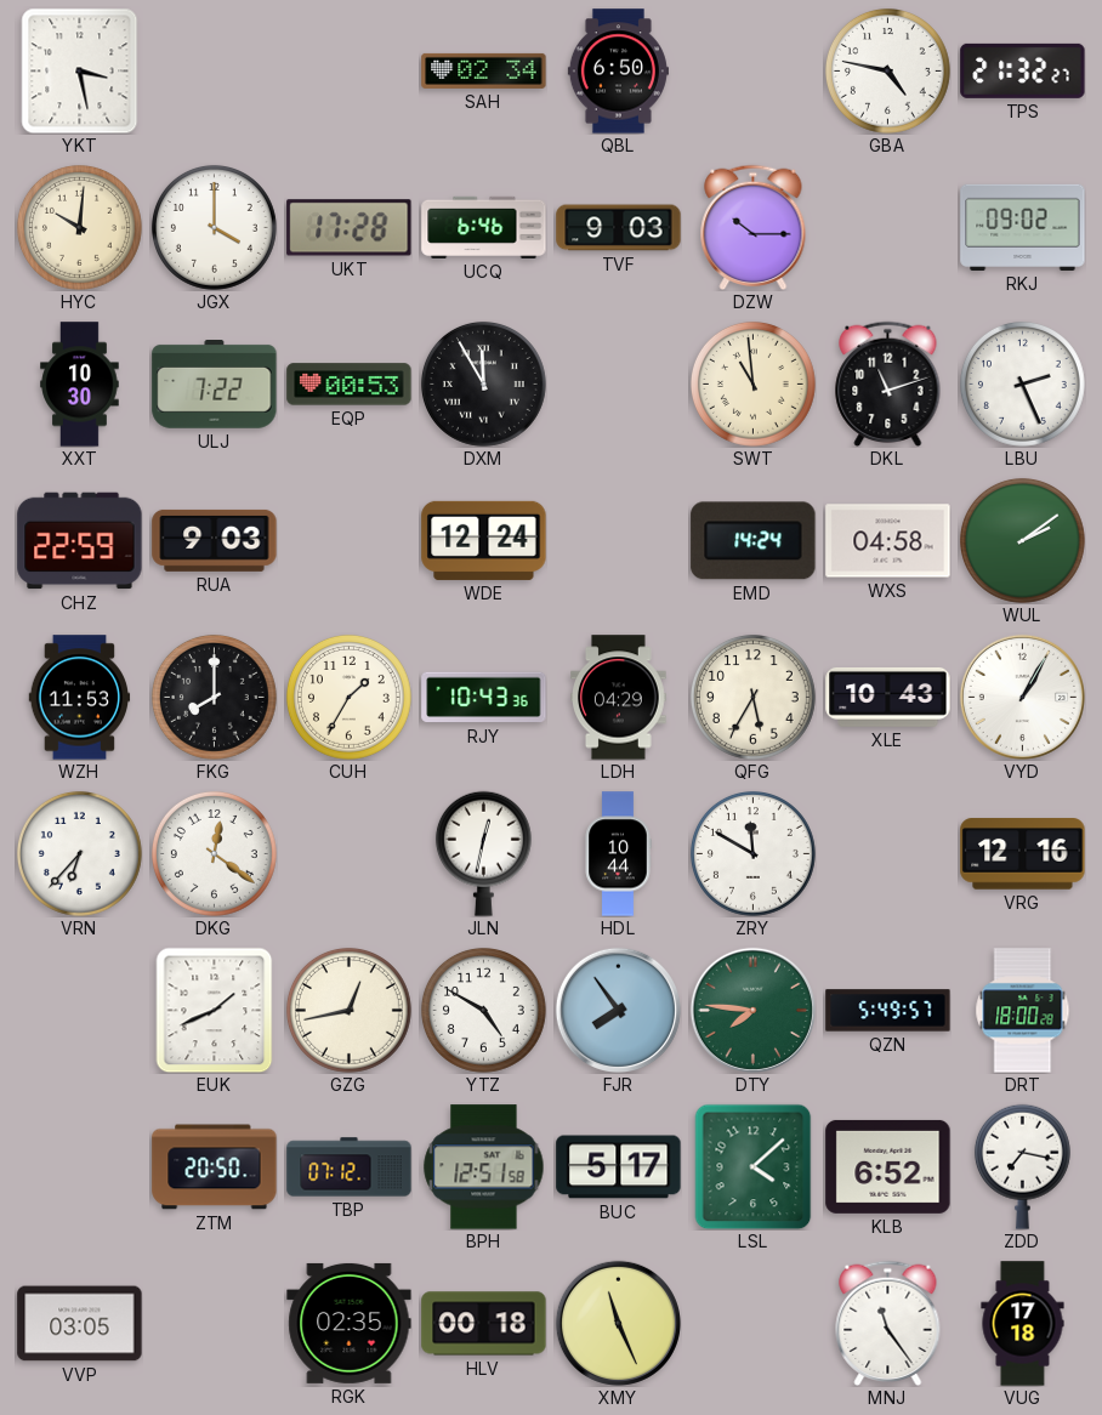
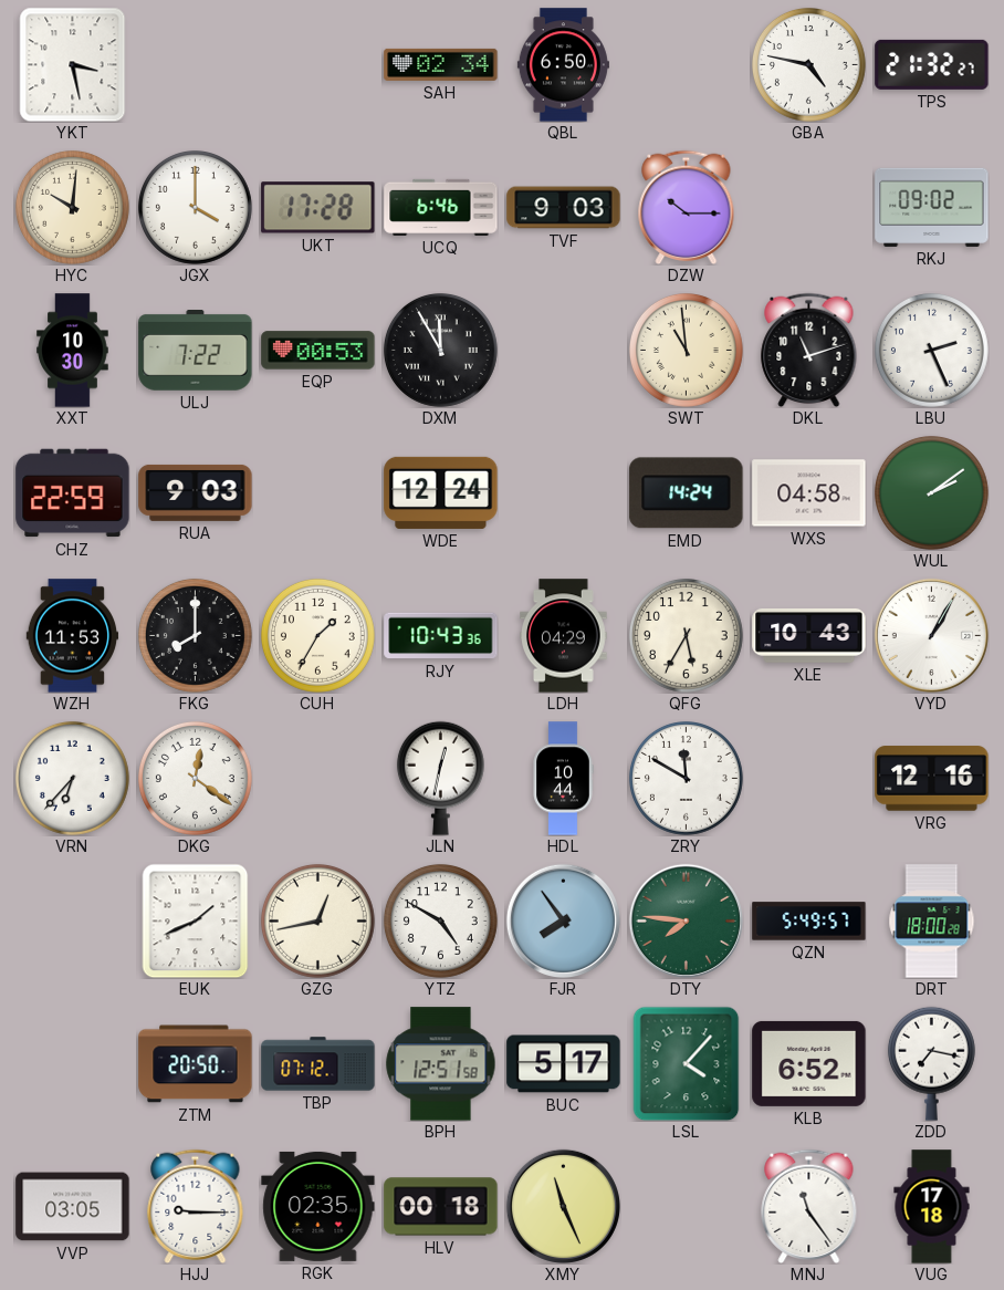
LSL: 4:08 -> 4:07
HJJ: none -> 9:15
